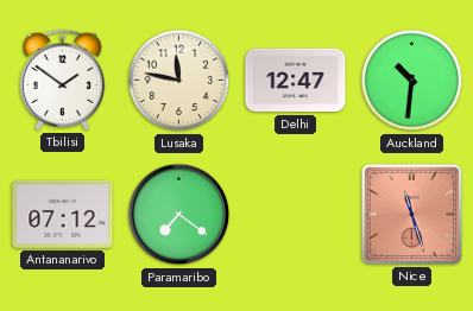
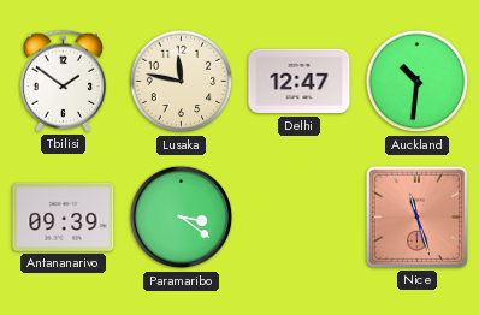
Antananarivo: 07:12 -> 09:39
Paramaribo: 7:21 -> 3:21
